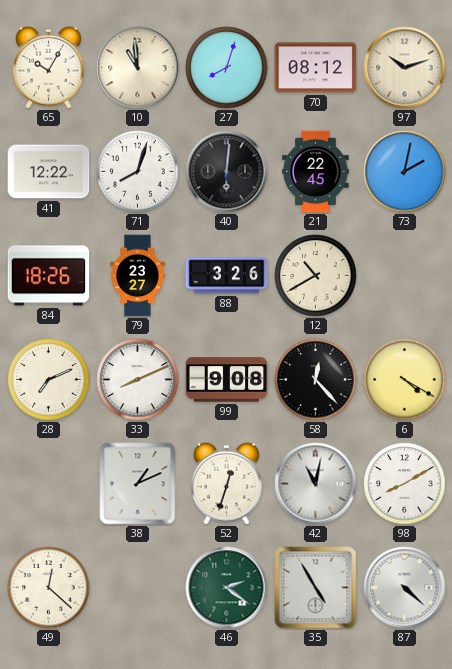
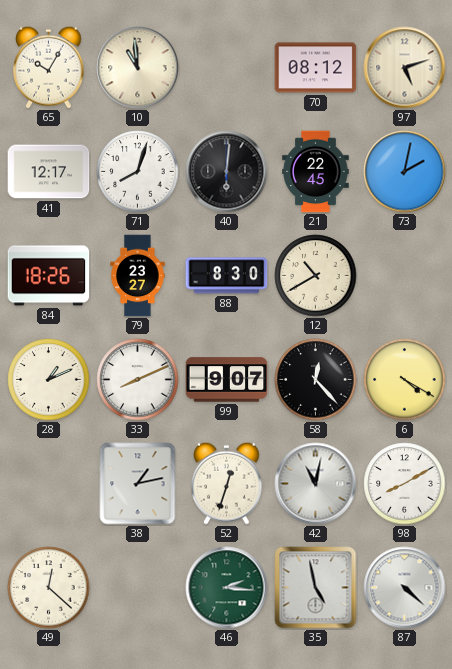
27: 8:03 -> none
97: 10:12 -> 5:12
41: 12:22 -> 12:17
88: 3:26 -> 8:30
28: 7:11 -> 1:11
99: 9:08 -> 9:07
38: 1:11 -> 1:13
46: 2:21 -> 2:16
35: 4:55 -> 4:58
